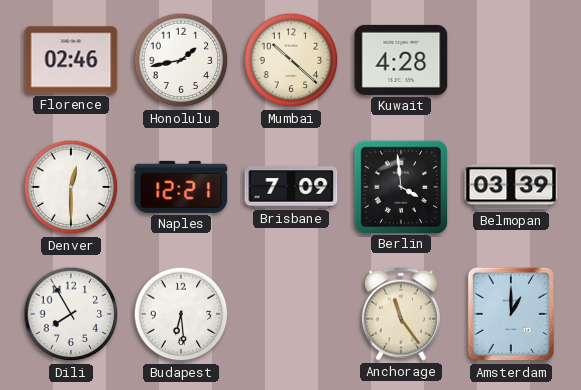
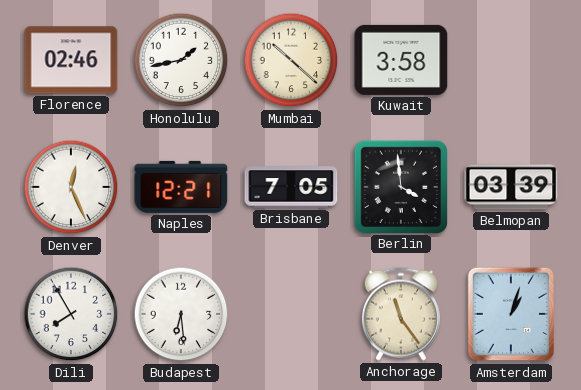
Kuwait: 4:28 -> 3:58
Denver: 12:30 -> 12:26
Brisbane: 7:09 -> 7:05
Amsterdam: 1:00 -> 1:03
